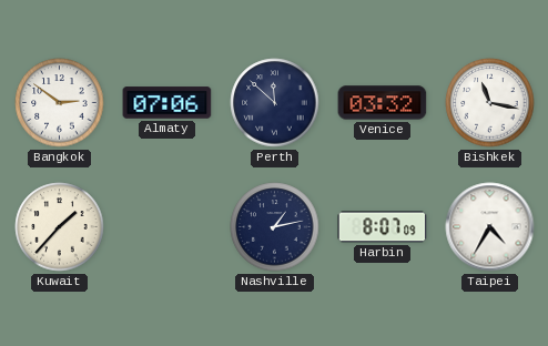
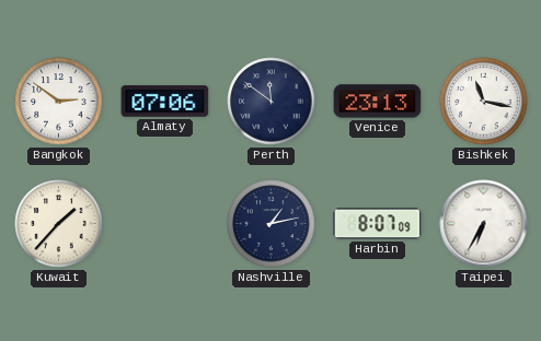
Perth: 11:52 -> 11:51
Venice: 03:32 -> 23:13
Taipei: 4:35 -> 6:35
